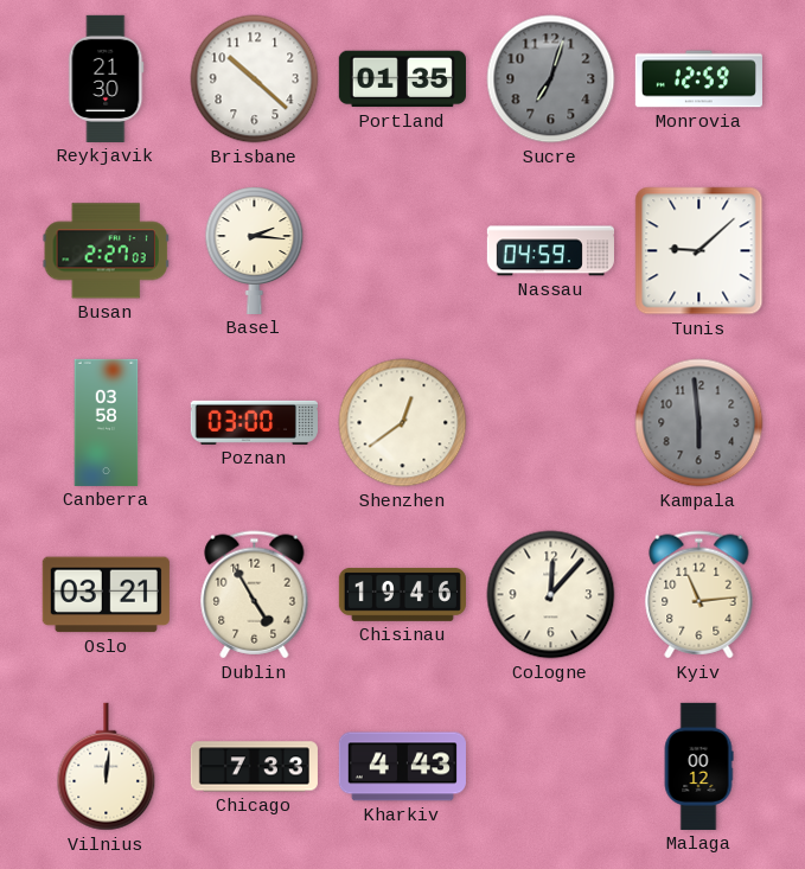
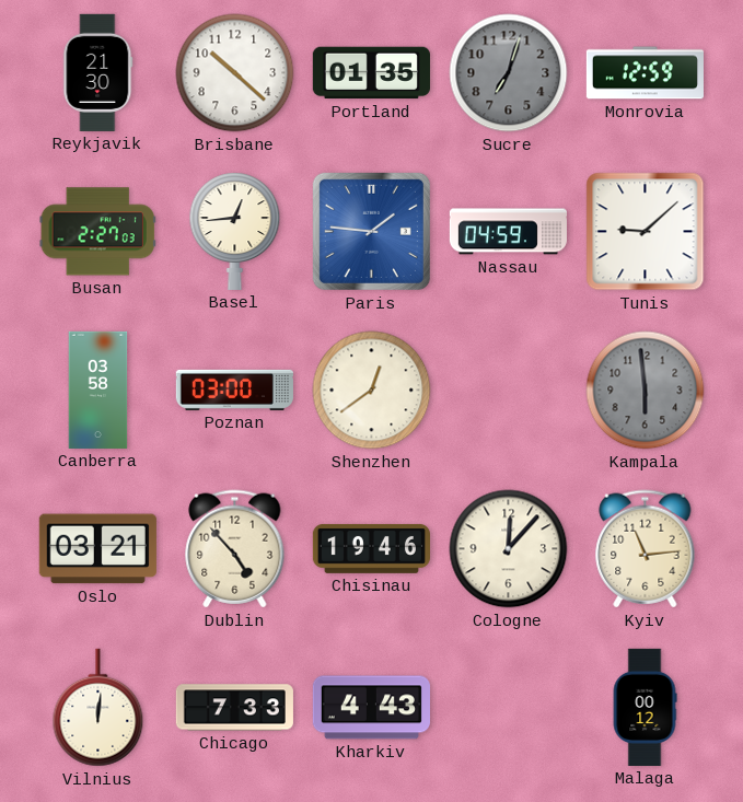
Basel: 2:16 -> 12:44
Paris: none -> 1:46
Dublin: 4:55 -> 4:53
